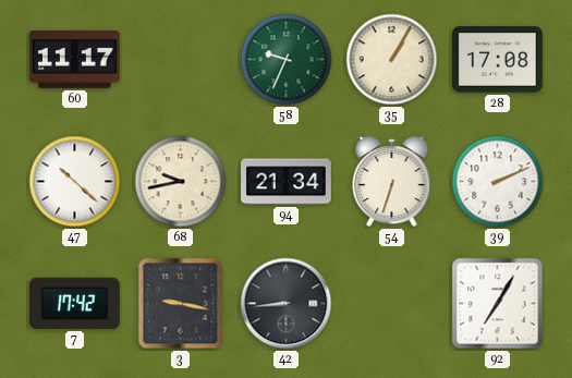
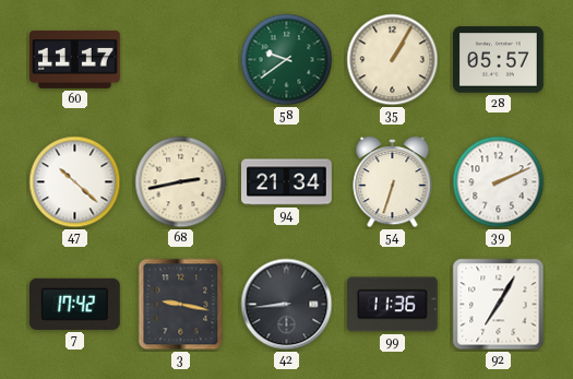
58: 9:34 -> 9:39
28: 17:08 -> 05:57
68: 9:43 -> 2:43
99: none -> 11:36
